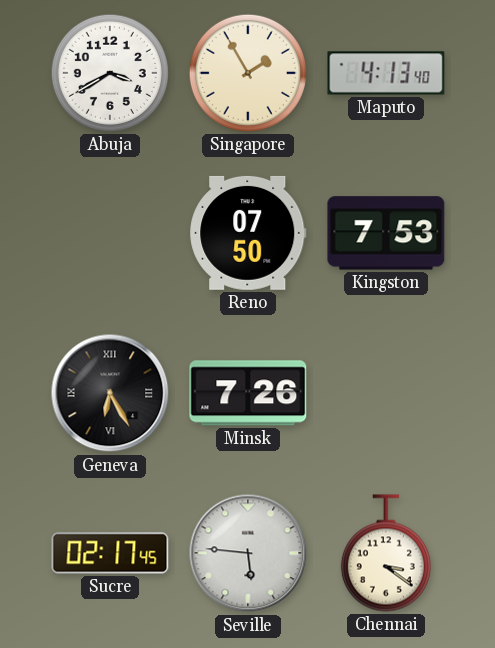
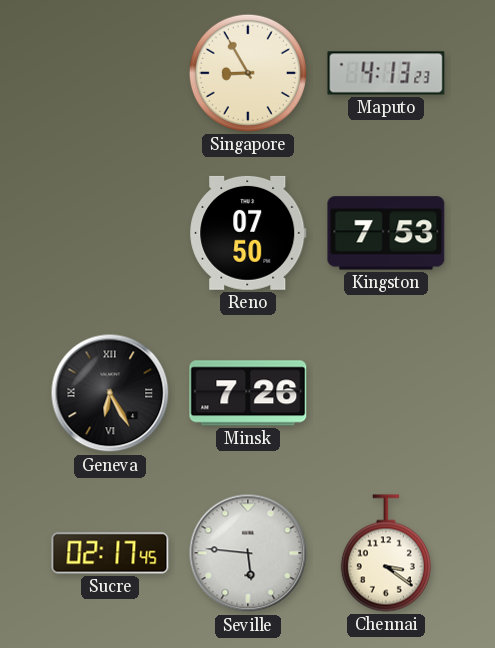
Abuja: 3:40 -> none
Singapore: 1:55 -> 8:55
Maputo: 4:13:40 -> 4:13:23
